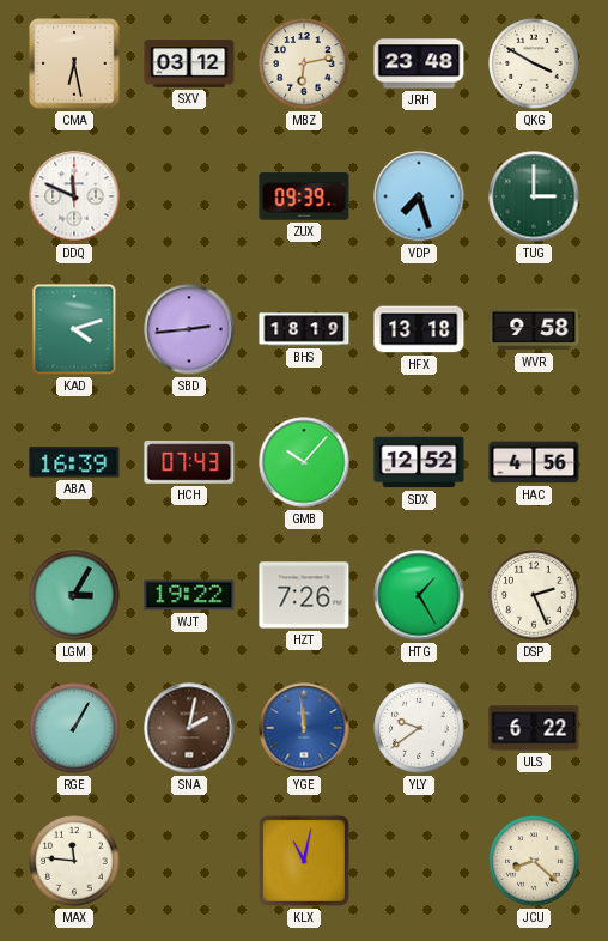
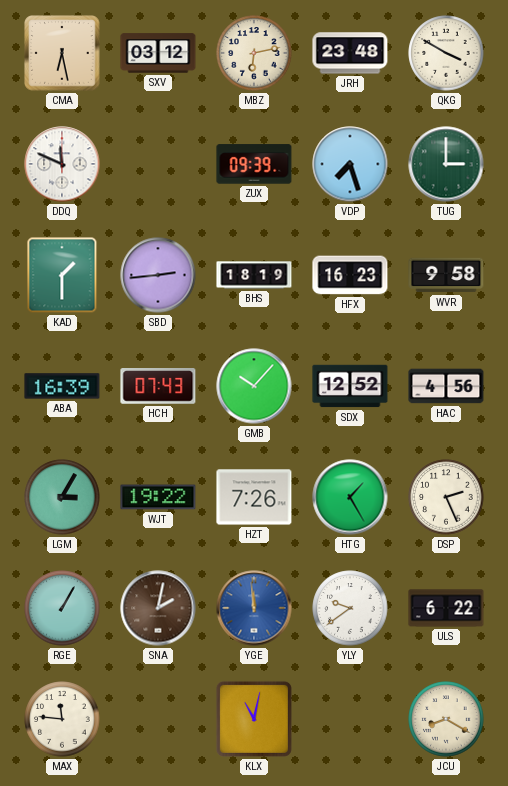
KAD: 4:12 -> 1:30
HFX: 13:18 -> 16:23
JCU: 8:22 -> 8:20
